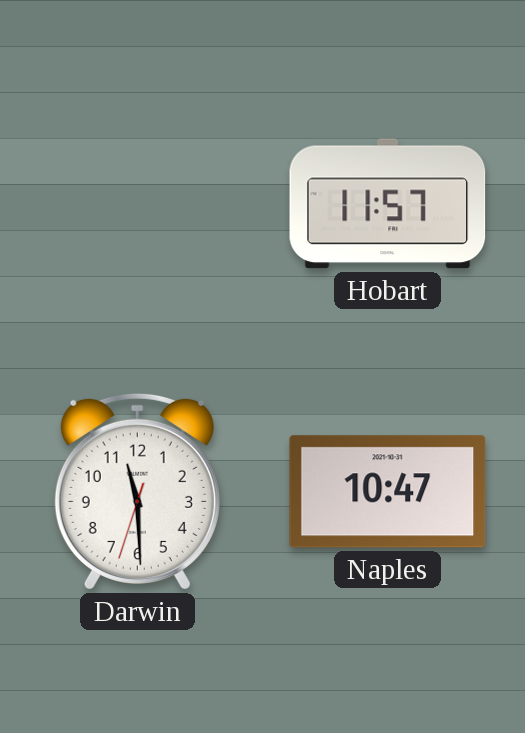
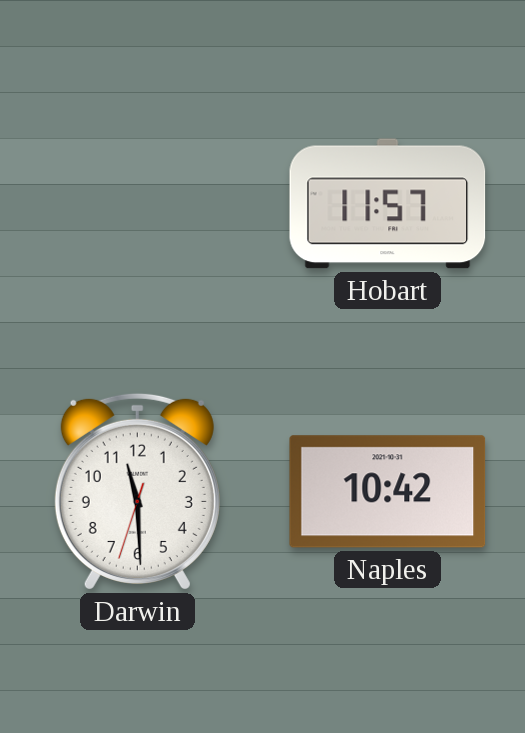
Naples: 10:47 -> 10:42
